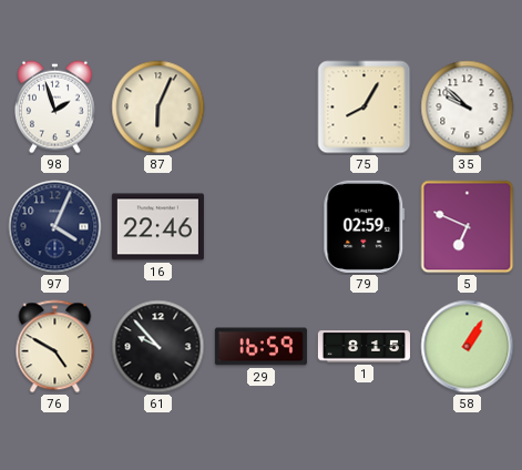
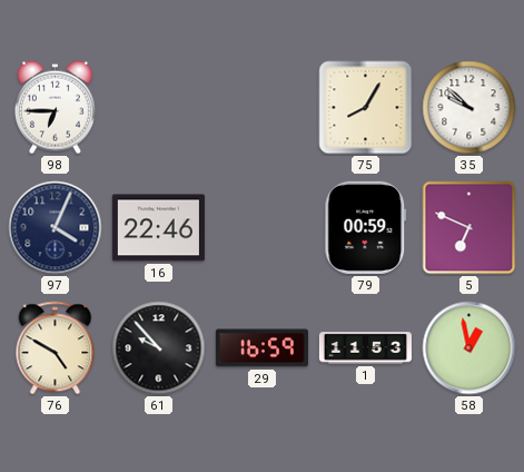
98: 1:57 -> 6:45
87: 6:04 -> none
79: 02:59 -> 00:59
1: 8:15 -> 11:53
58: 1:05 -> 12:58
